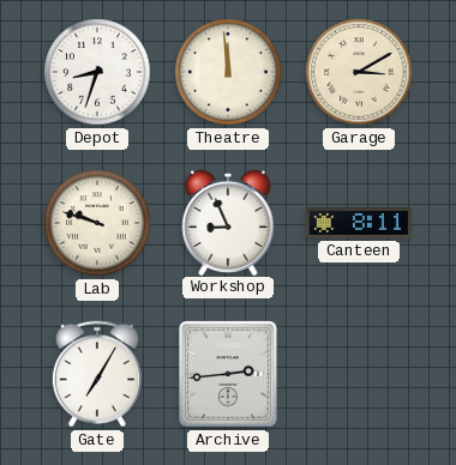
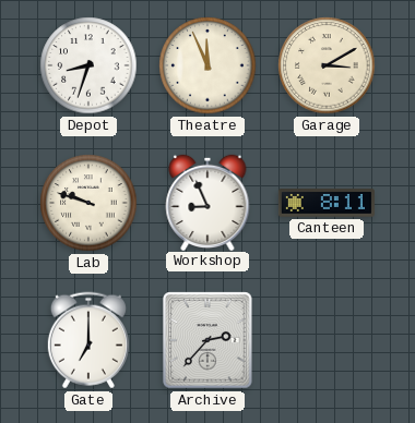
Theatre: 11:59 -> 11:56
Gate: 7:05 -> 7:00
Archive: 2:44 -> 2:37
